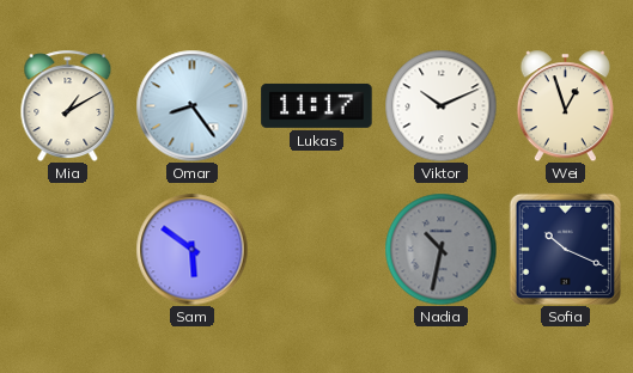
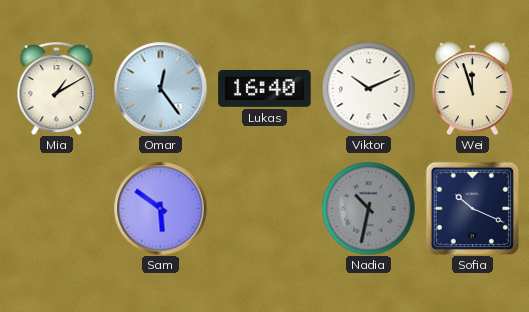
Omar: 8:24 -> 12:24
Lukas: 11:17 -> 16:40
Wei: 12:57 -> 11:57
